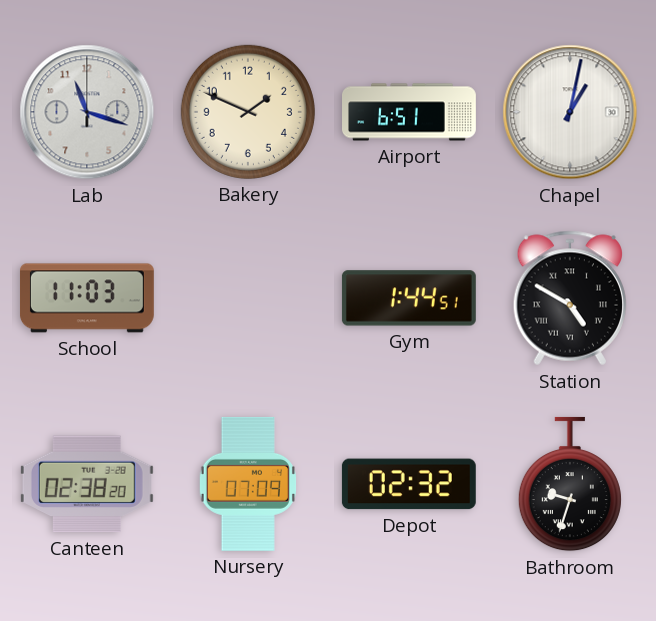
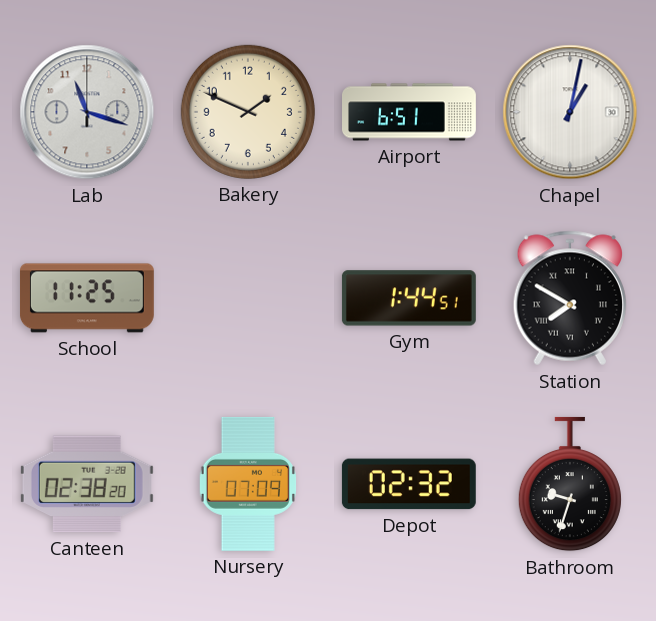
School: 11:03 -> 11:25
Station: 4:50 -> 7:50
